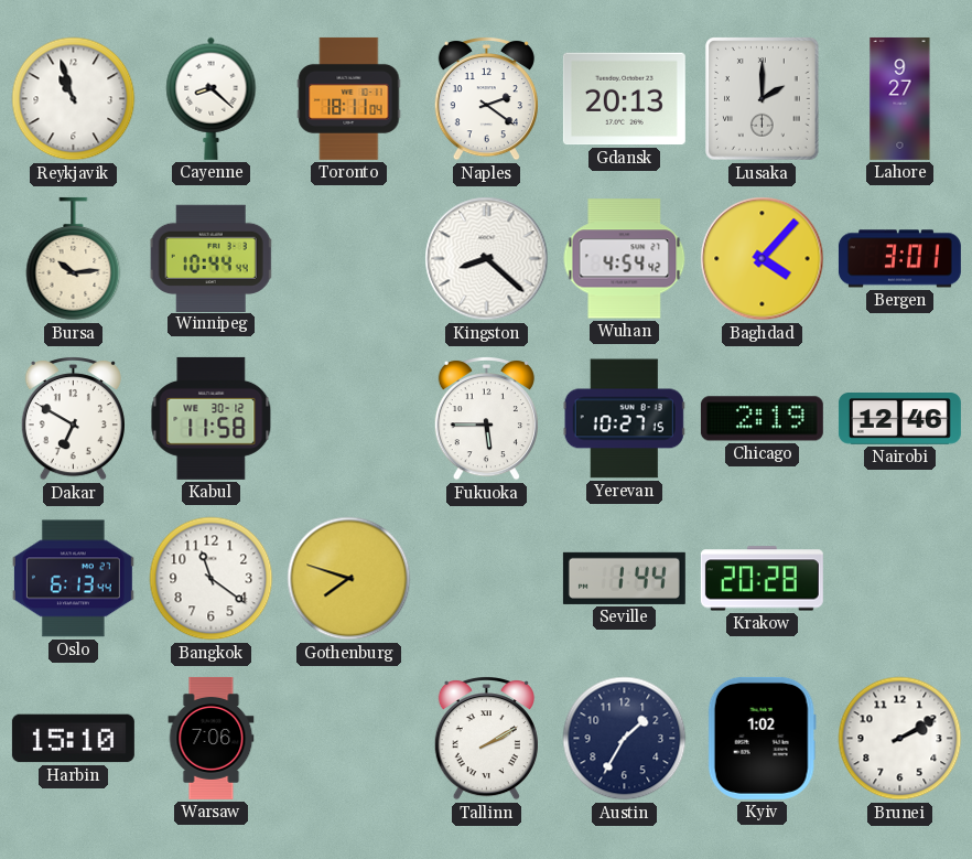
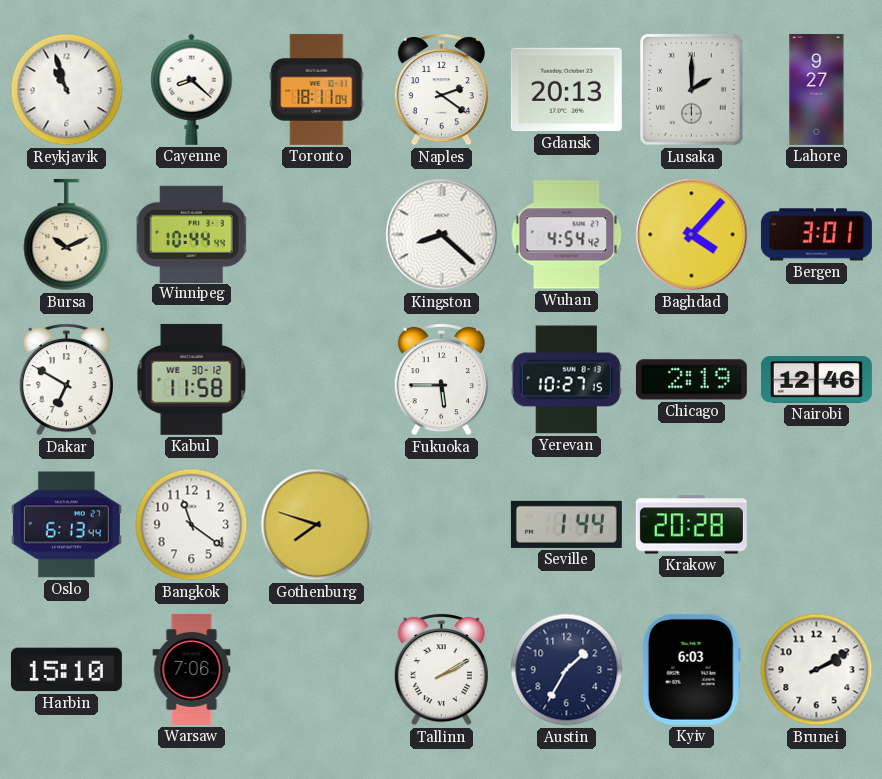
Bursa: 10:14 -> 10:11
Kyiv: 1:02 -> 6:03
